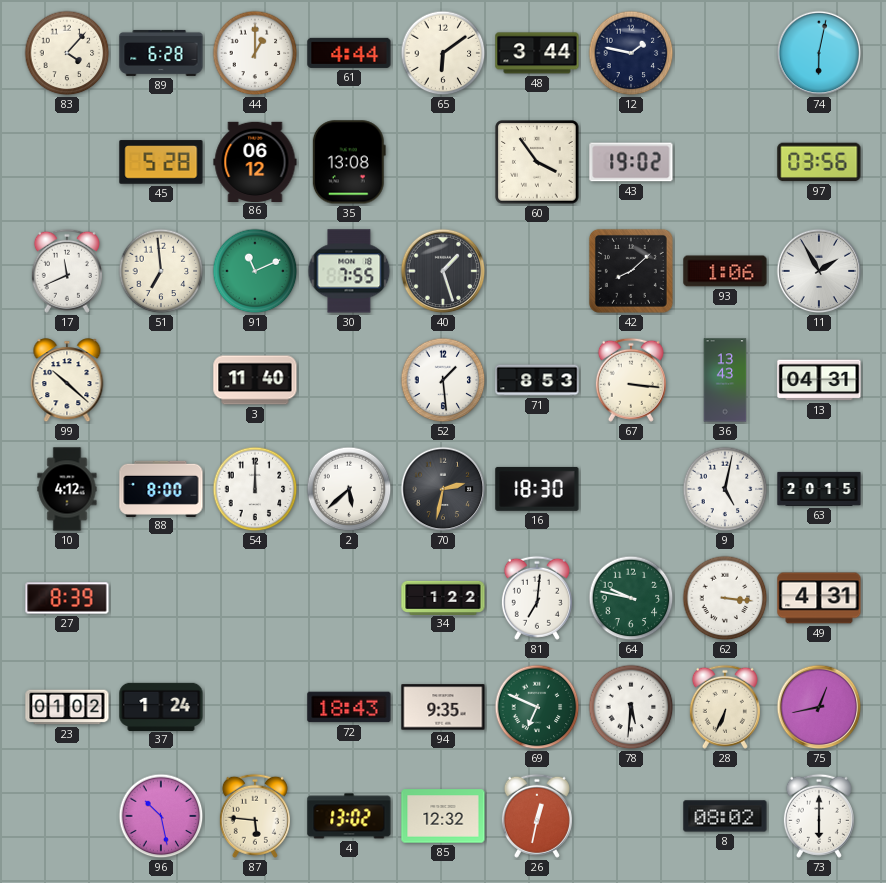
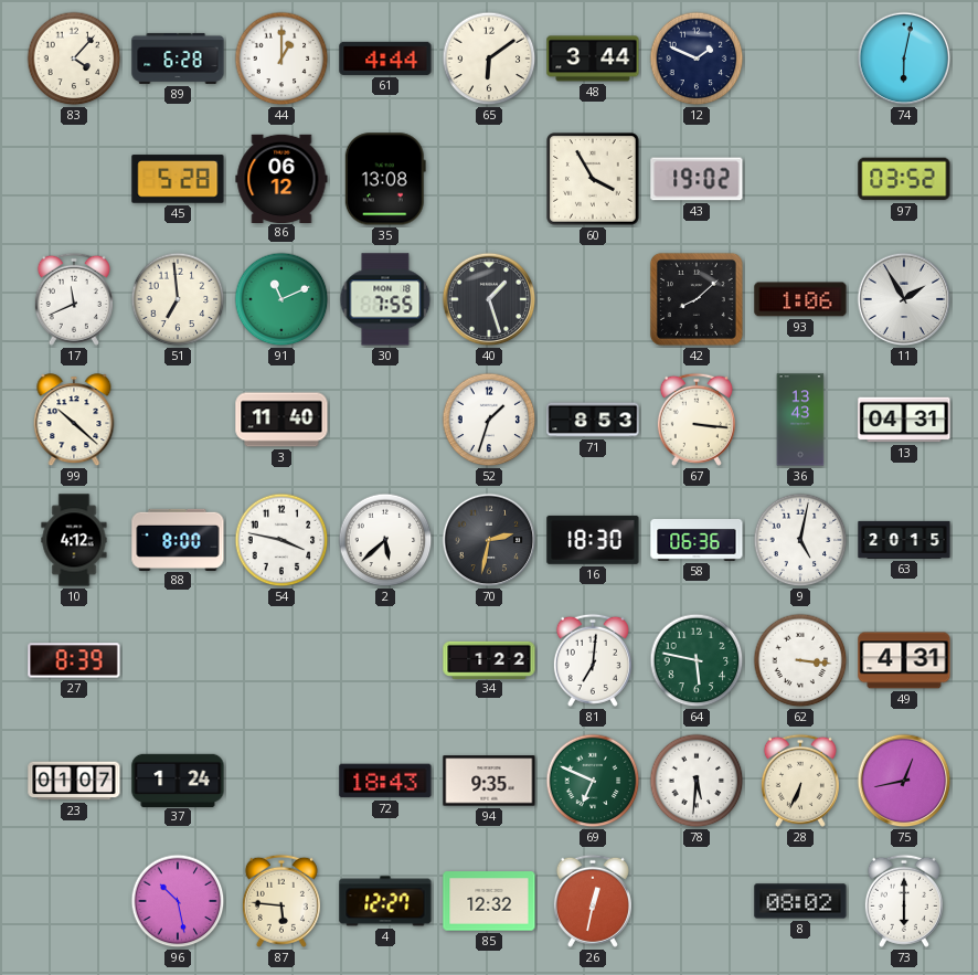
12: 1:47 -> 1:49
60: 3:54 -> 3:55
97: 03:56 -> 03:52
52: 1:29 -> 1:33
54: 12:00 -> 3:47
58: none -> 06:36
64: 9:47 -> 5:47
23: 01:02 -> 01:07
4: 13:02 -> 12:27
